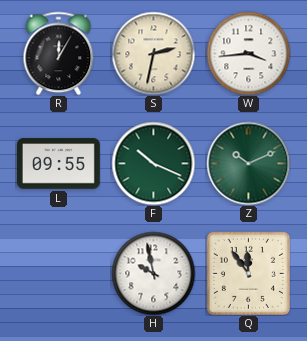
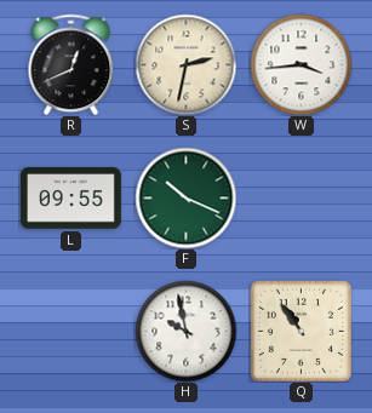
R: 12:05 -> 12:41
Z: 10:11 -> none
Q: 11:54 -> 10:54
